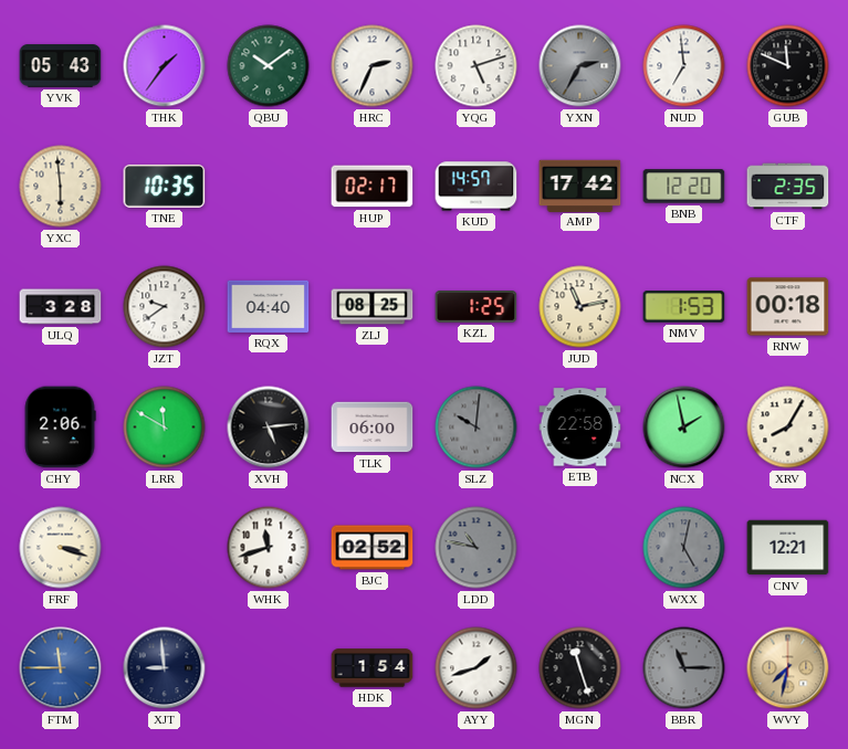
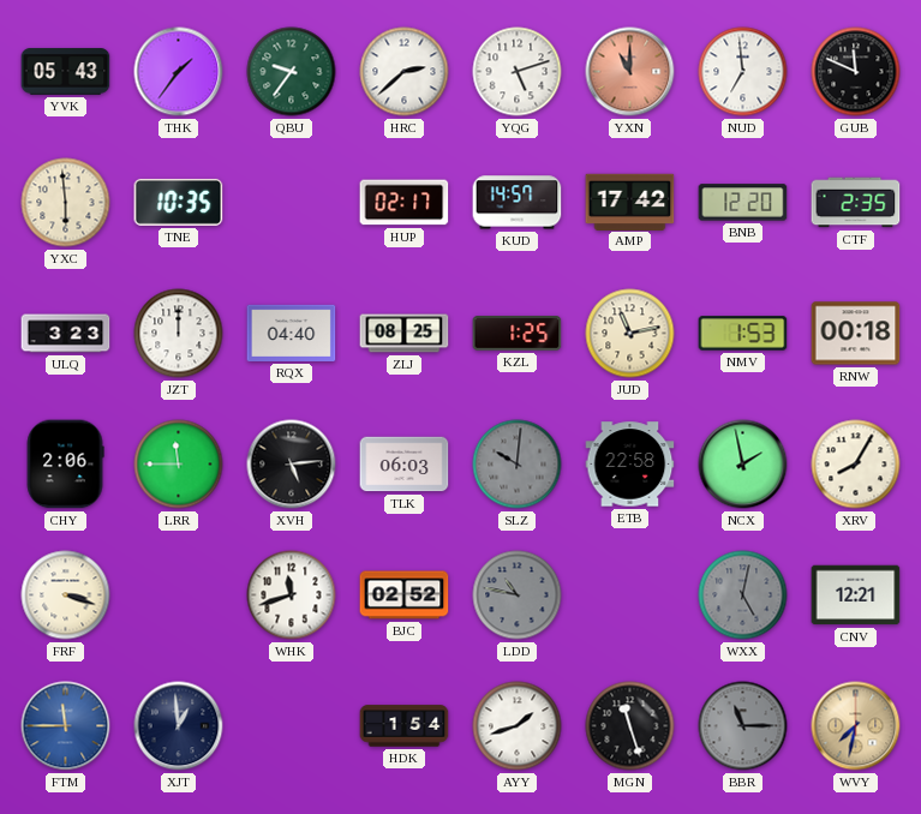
QBU: 10:09 -> 9:36
HRC: 2:34 -> 2:38
YXN: 2:35 -> 11:00
YXN dial: grey -> salmon
ULQ: 3:28 -> 3:23
JZT: 9:39 -> 12:00
LRR: 11:50 -> 11:45
TLK: 06:00 -> 06:03
XJT: 8:59 -> 12:59
